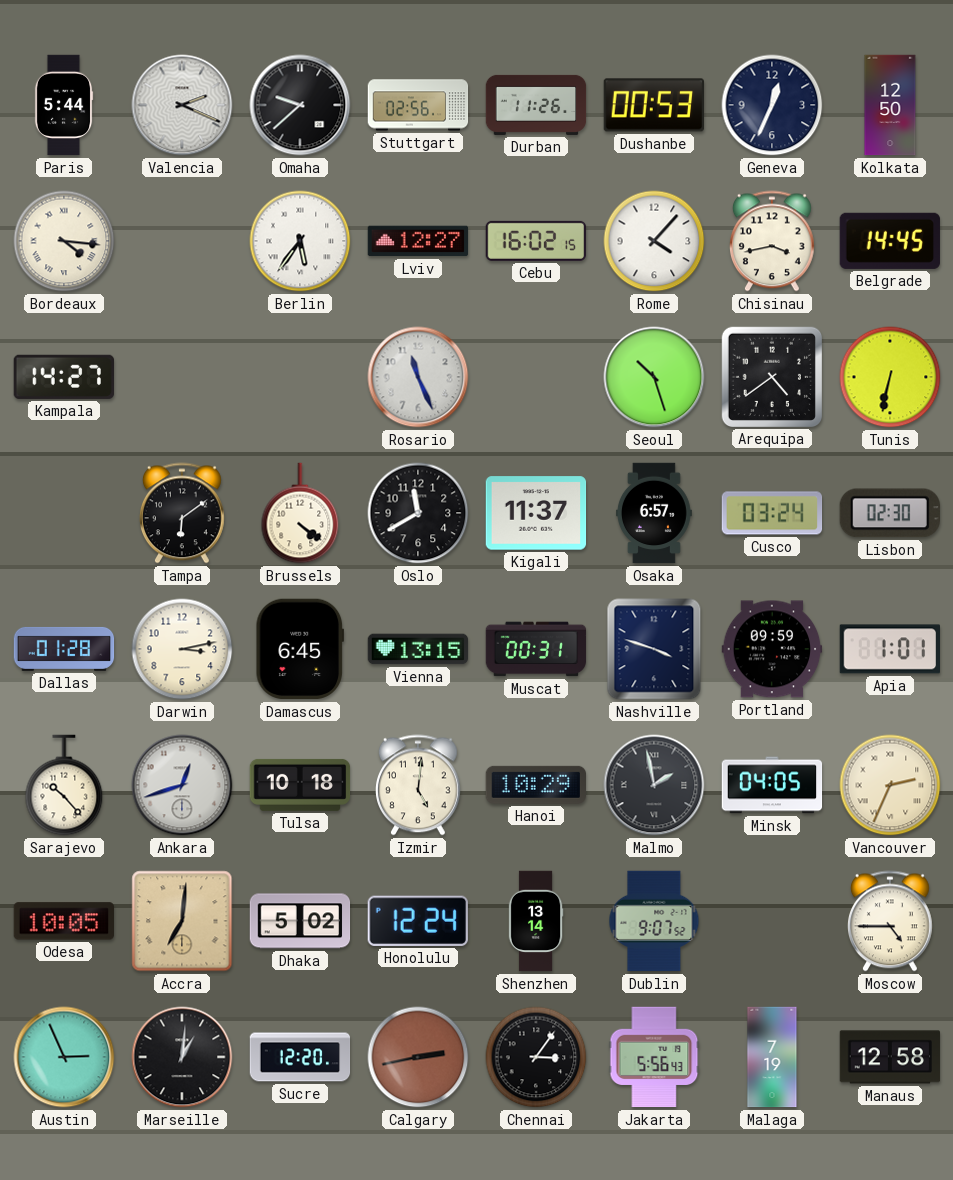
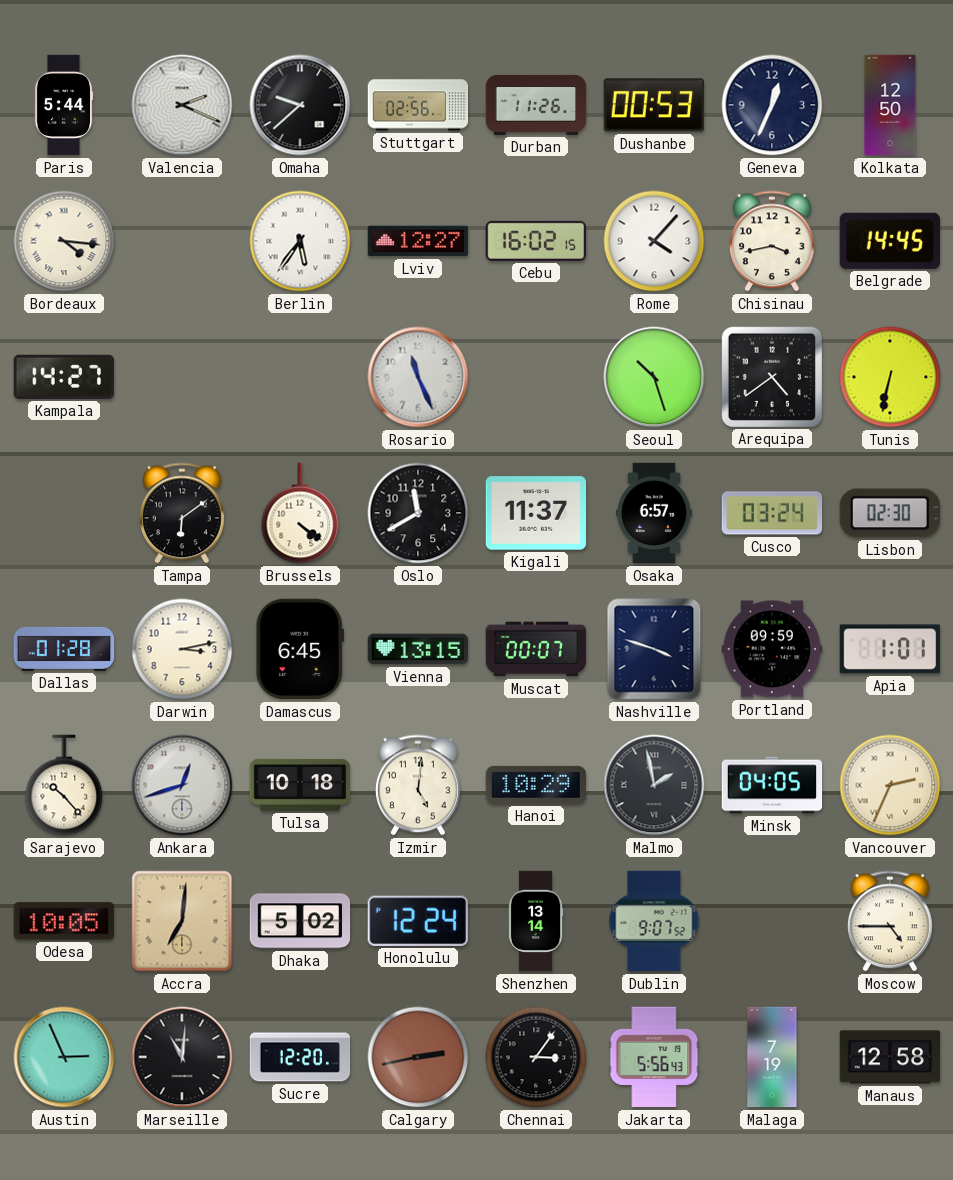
Muscat: 00:31 -> 00:07
Marseille: 1:01 -> 11:01
